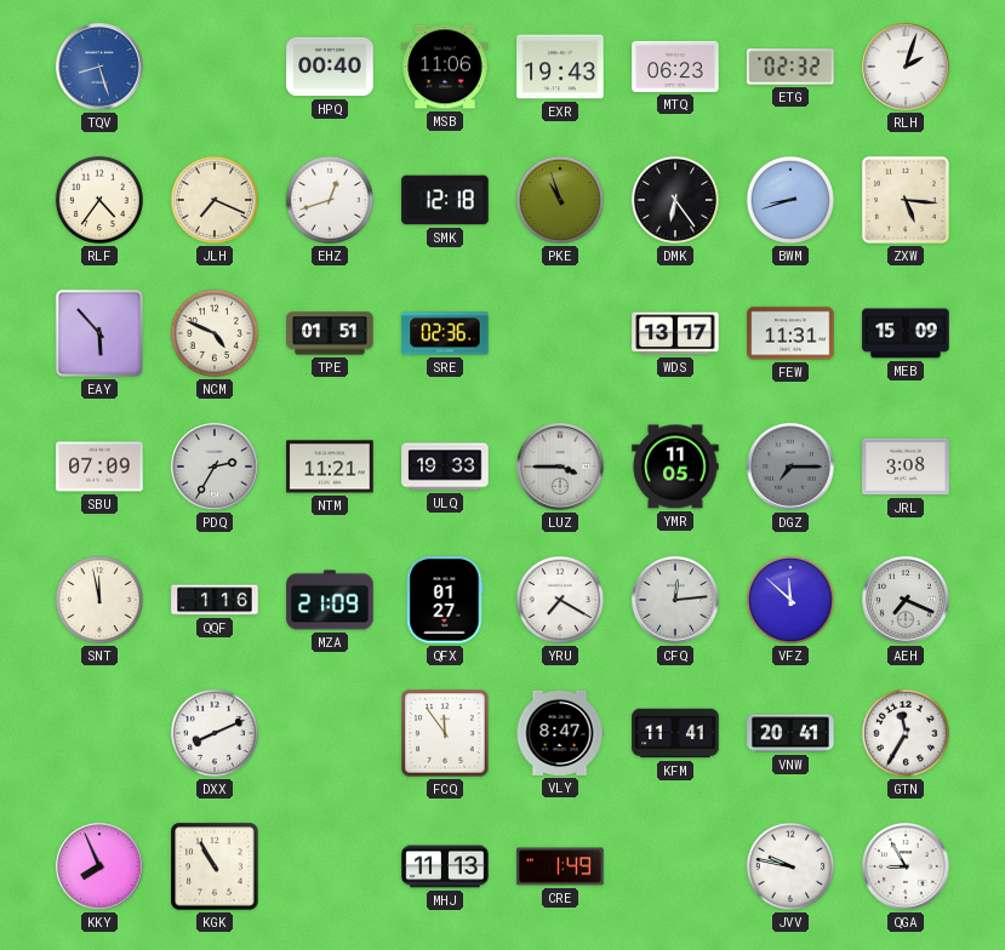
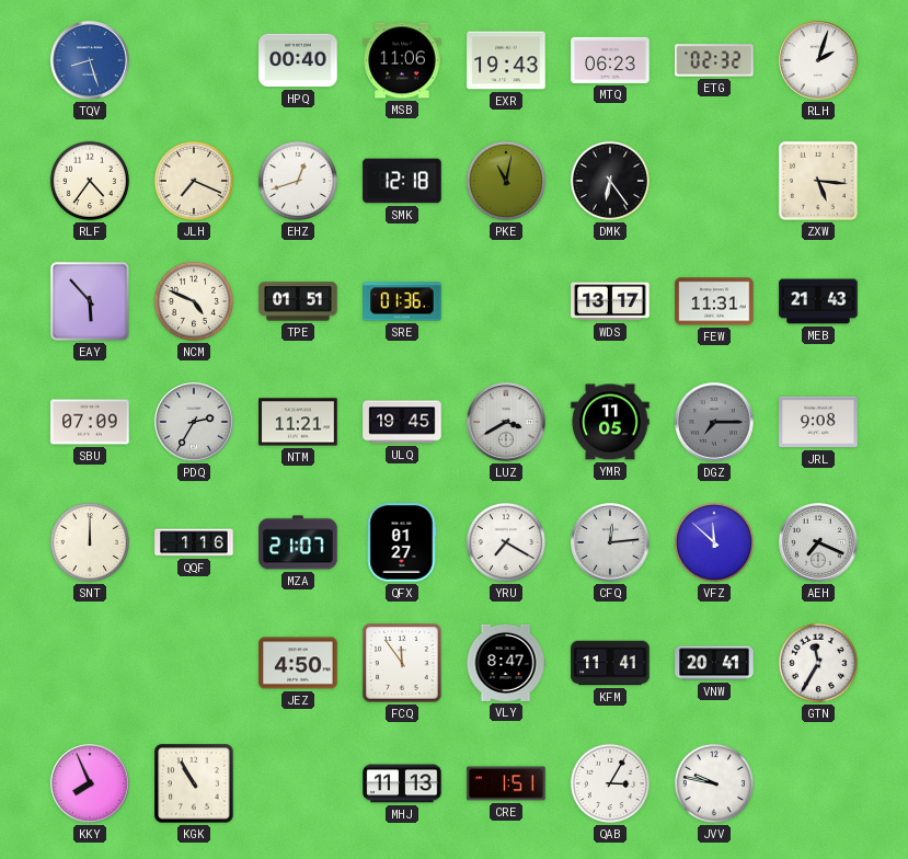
PKE: 10:57 -> 11:02
BWM: 8:42 -> none
SRE: 02:36 -> 01:36
MEB: 15:09 -> 21:43
ULQ: 19:33 -> 19:45
LUZ: 3:45 -> 3:40
JRL: 3:08 -> 9:08
SNT: 11:58 -> 12:00
MZA: 21:09 -> 21:07
DXX: 8:11 -> none
JEZ: none -> 4:50
CRE: 1:49 -> 1:51
QAB: none -> 3:05
QGA: 8:55 -> none
